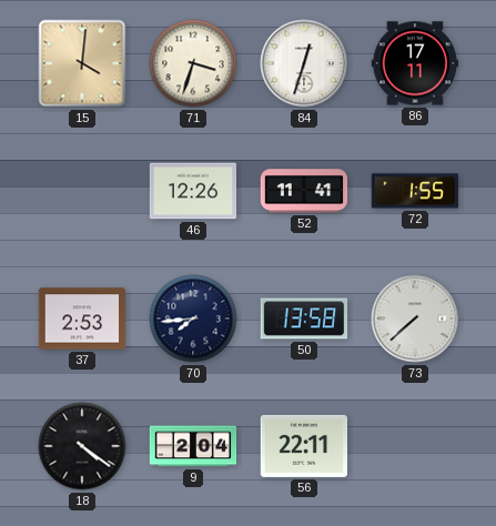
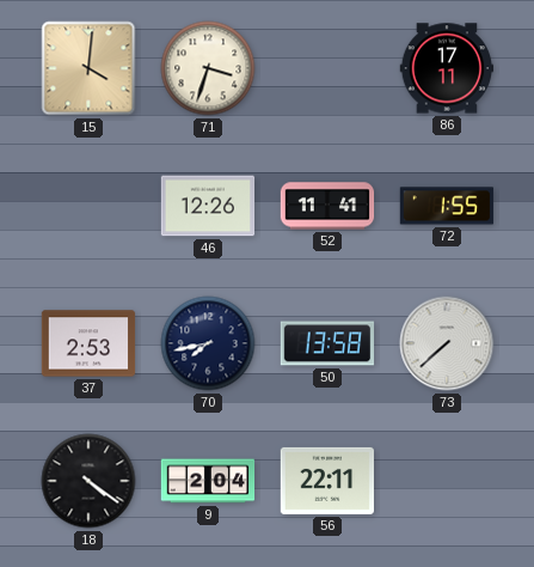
84: 12:33 -> none
70: 7:44 -> 7:43
